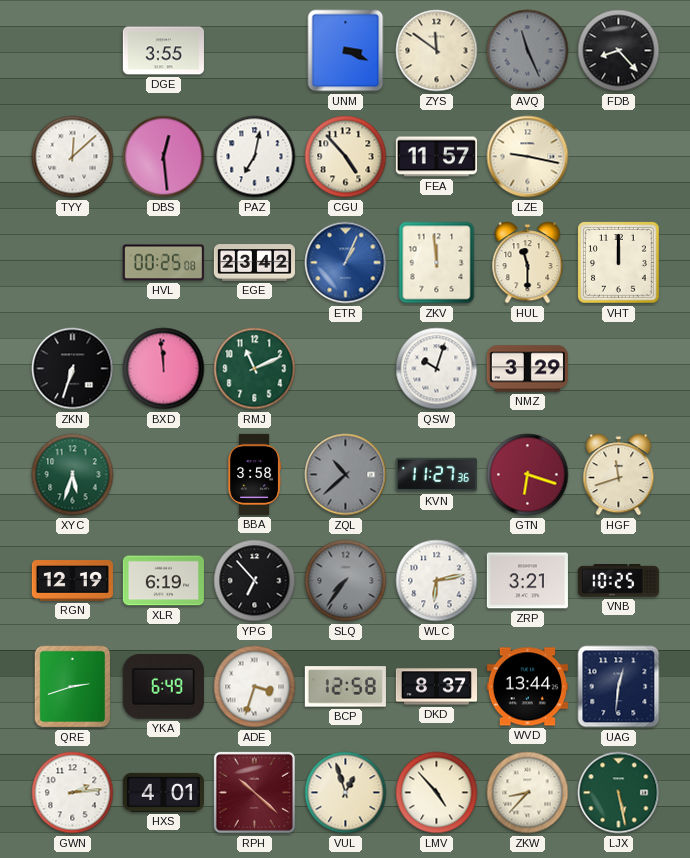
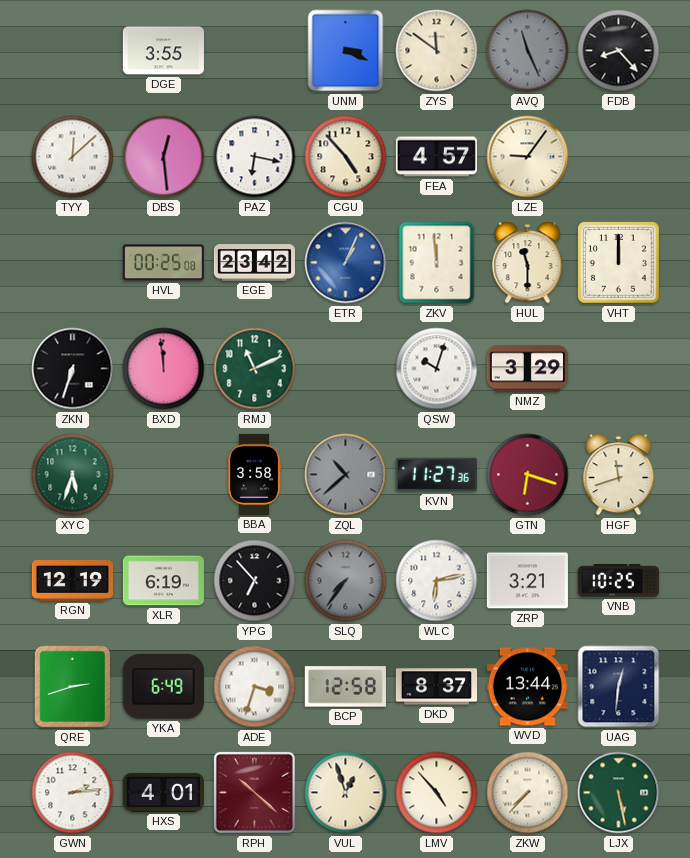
PAZ: 7:02 -> 6:17
FEA: 11:57 -> 4:57
LZE: 9:17 -> 9:06
ZKW: 8:37 -> 7:37
